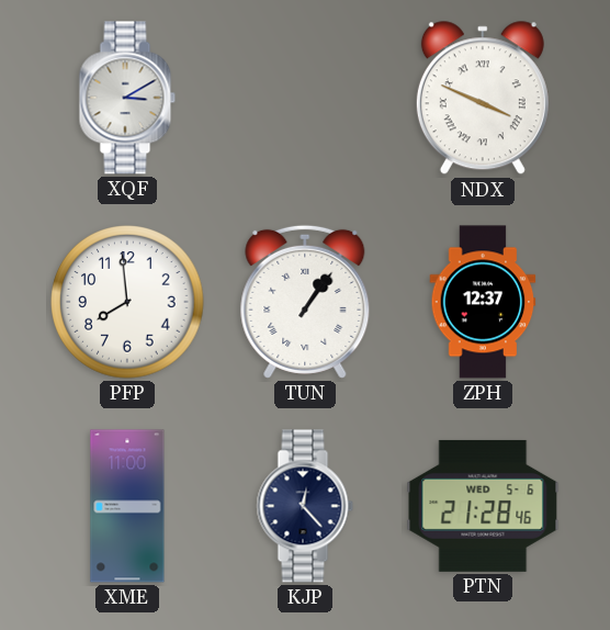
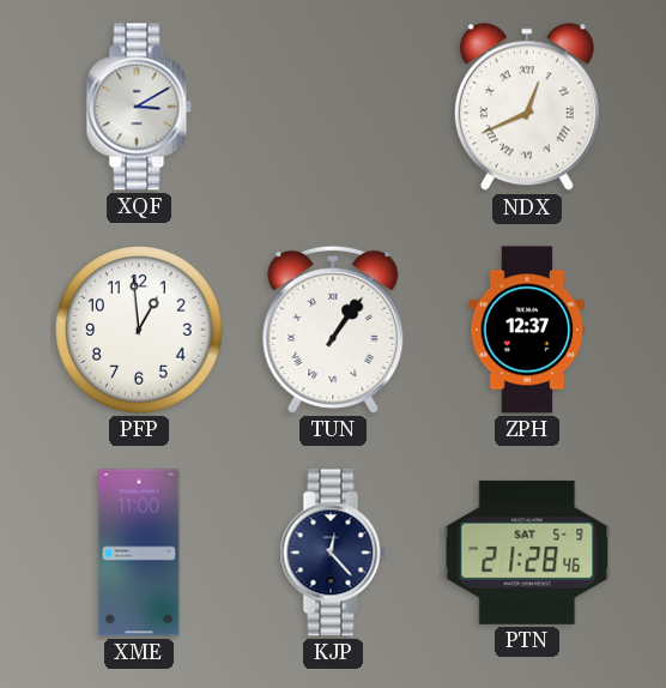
NDX: 3:49 -> 12:41
PFP: 7:59 -> 12:59
PTN date: WED 5-6 -> SAT 5-9
